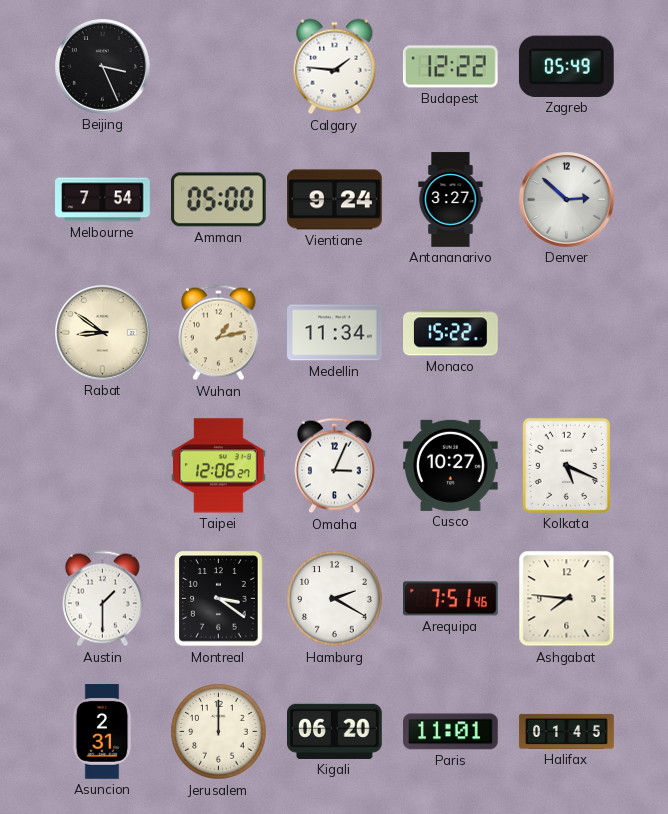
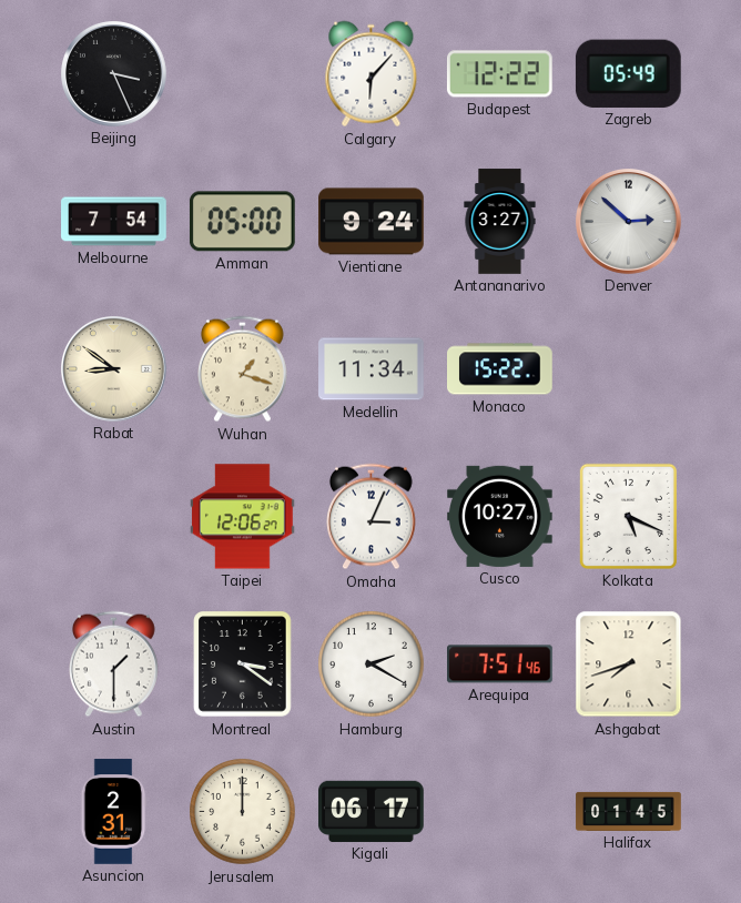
Calgary: 1:46 -> 6:07
Wuhan: 1:13 -> 1:18
Ashgabat: 7:46 -> 7:42
Kigali: 06:20 -> 06:17
Paris: 11:01 -> none
